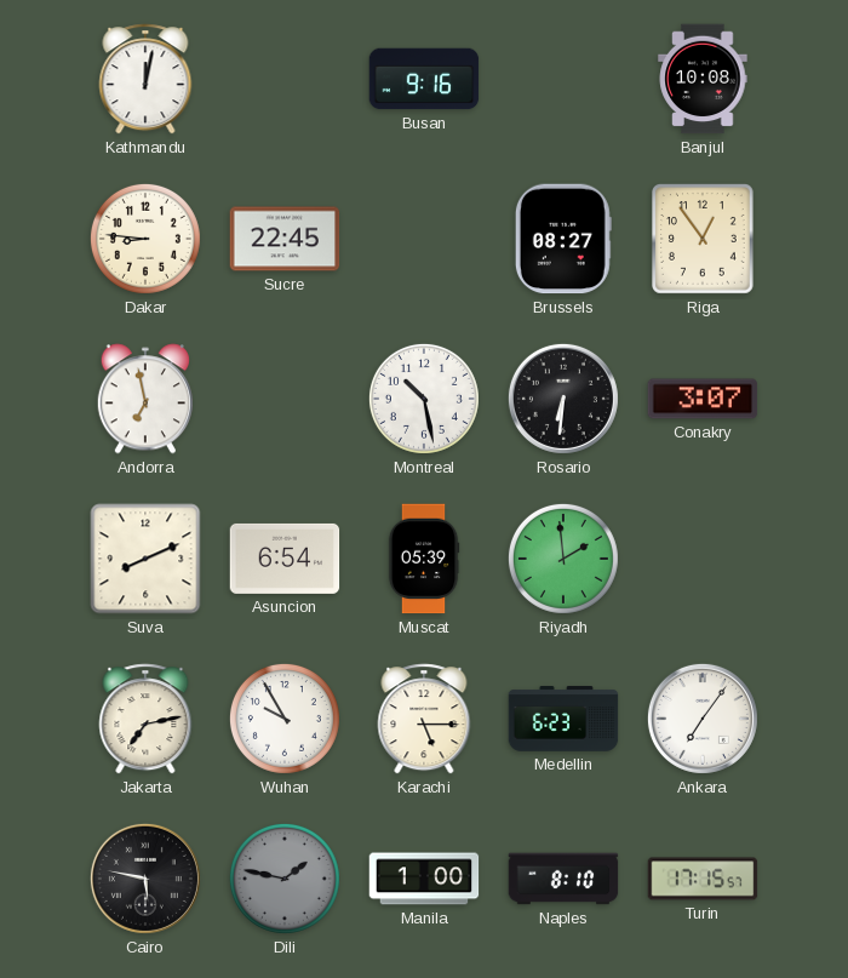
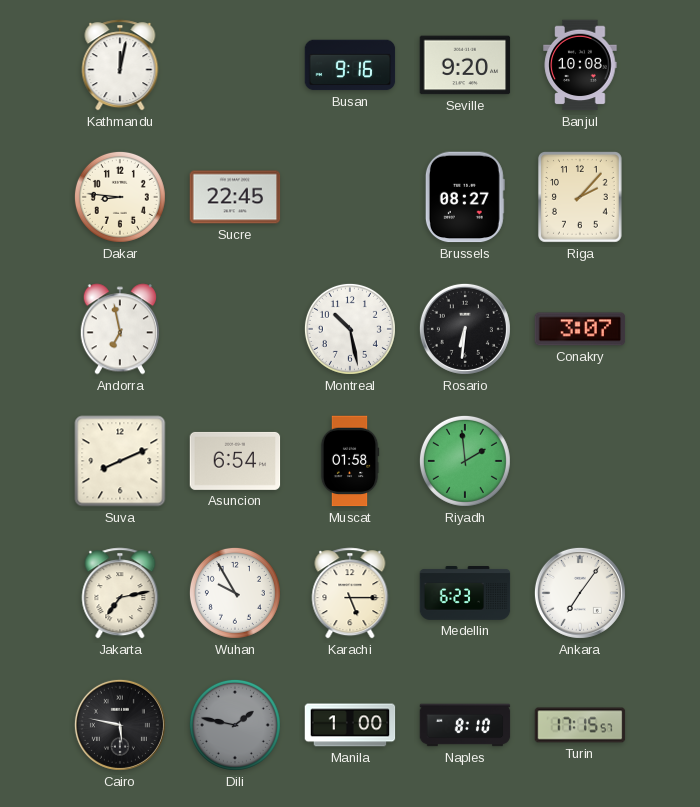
Seville: none -> 9:20
Riga: 12:54 -> 2:07
Muscat: 05:39 -> 01:58
